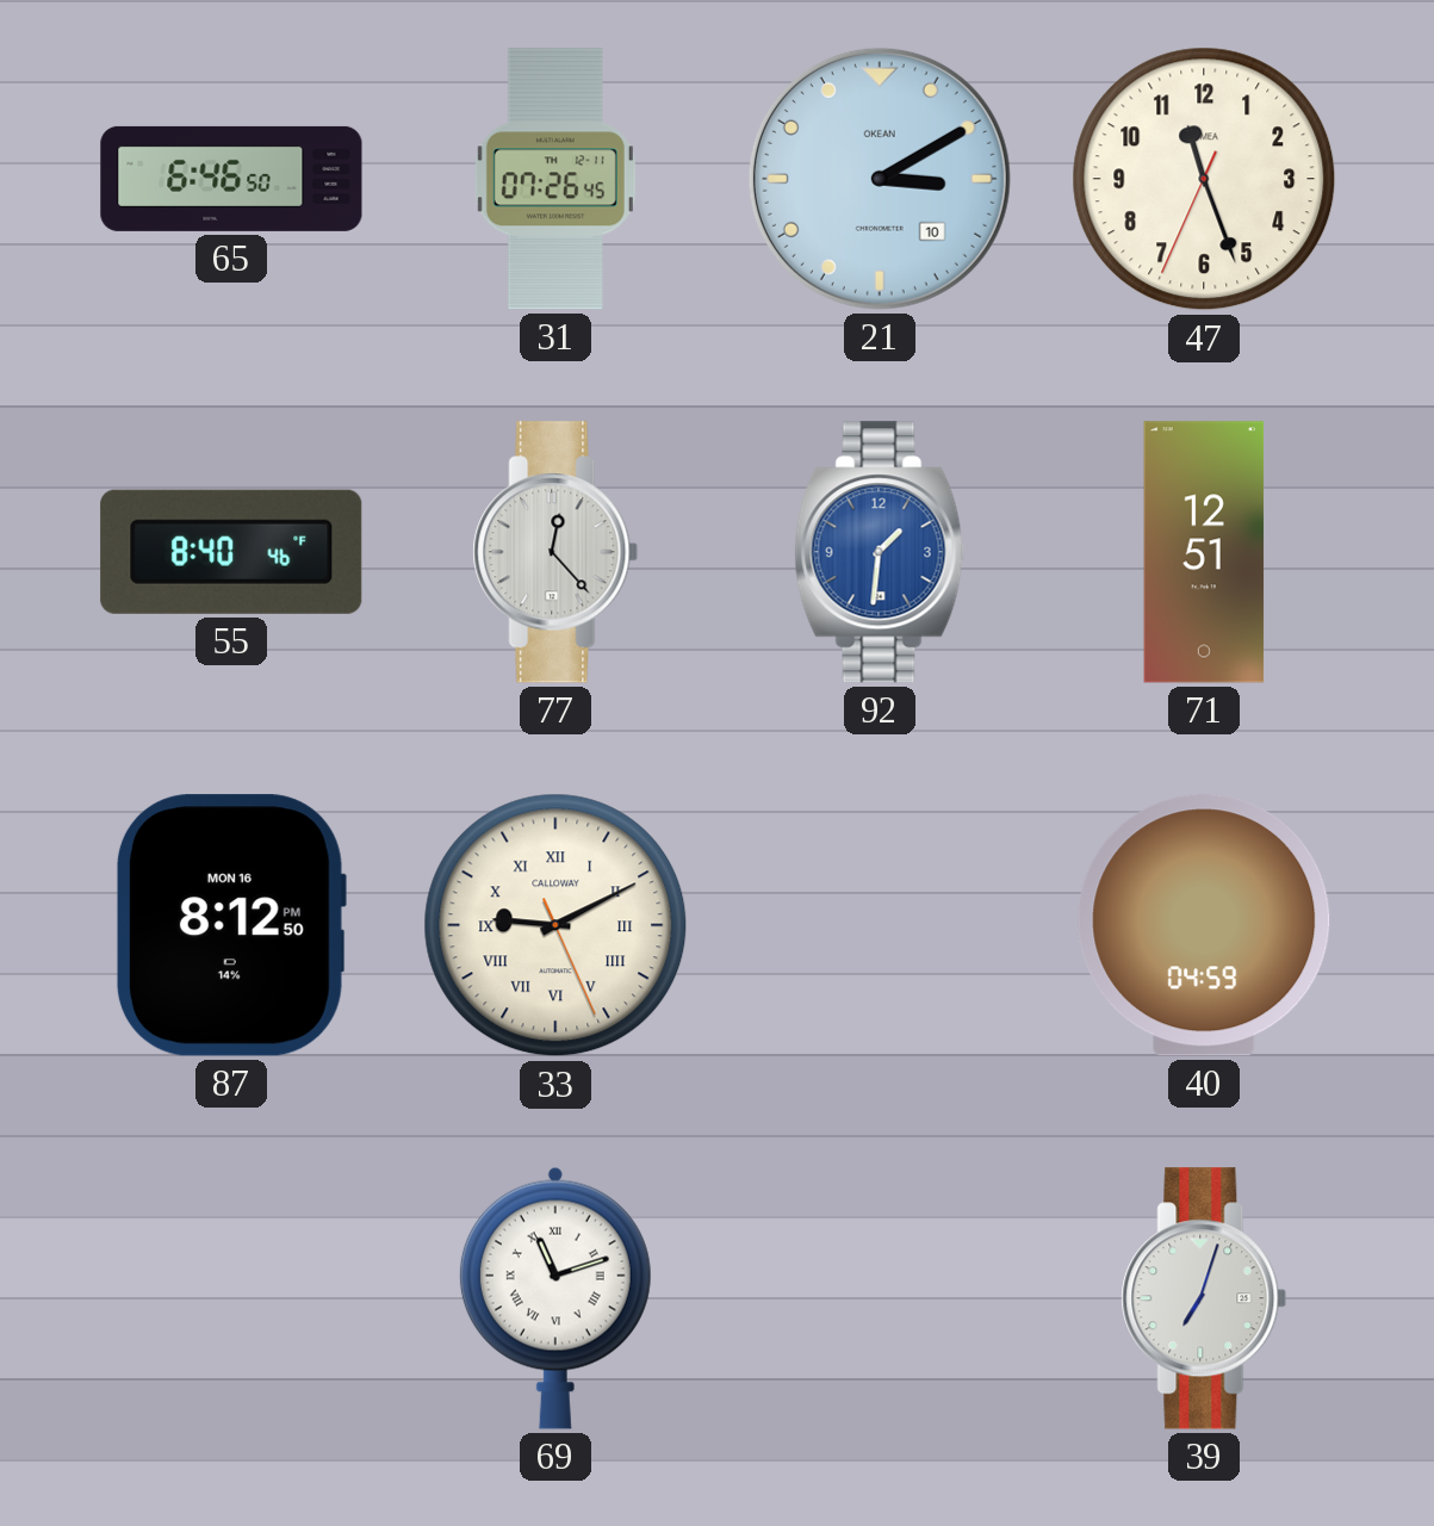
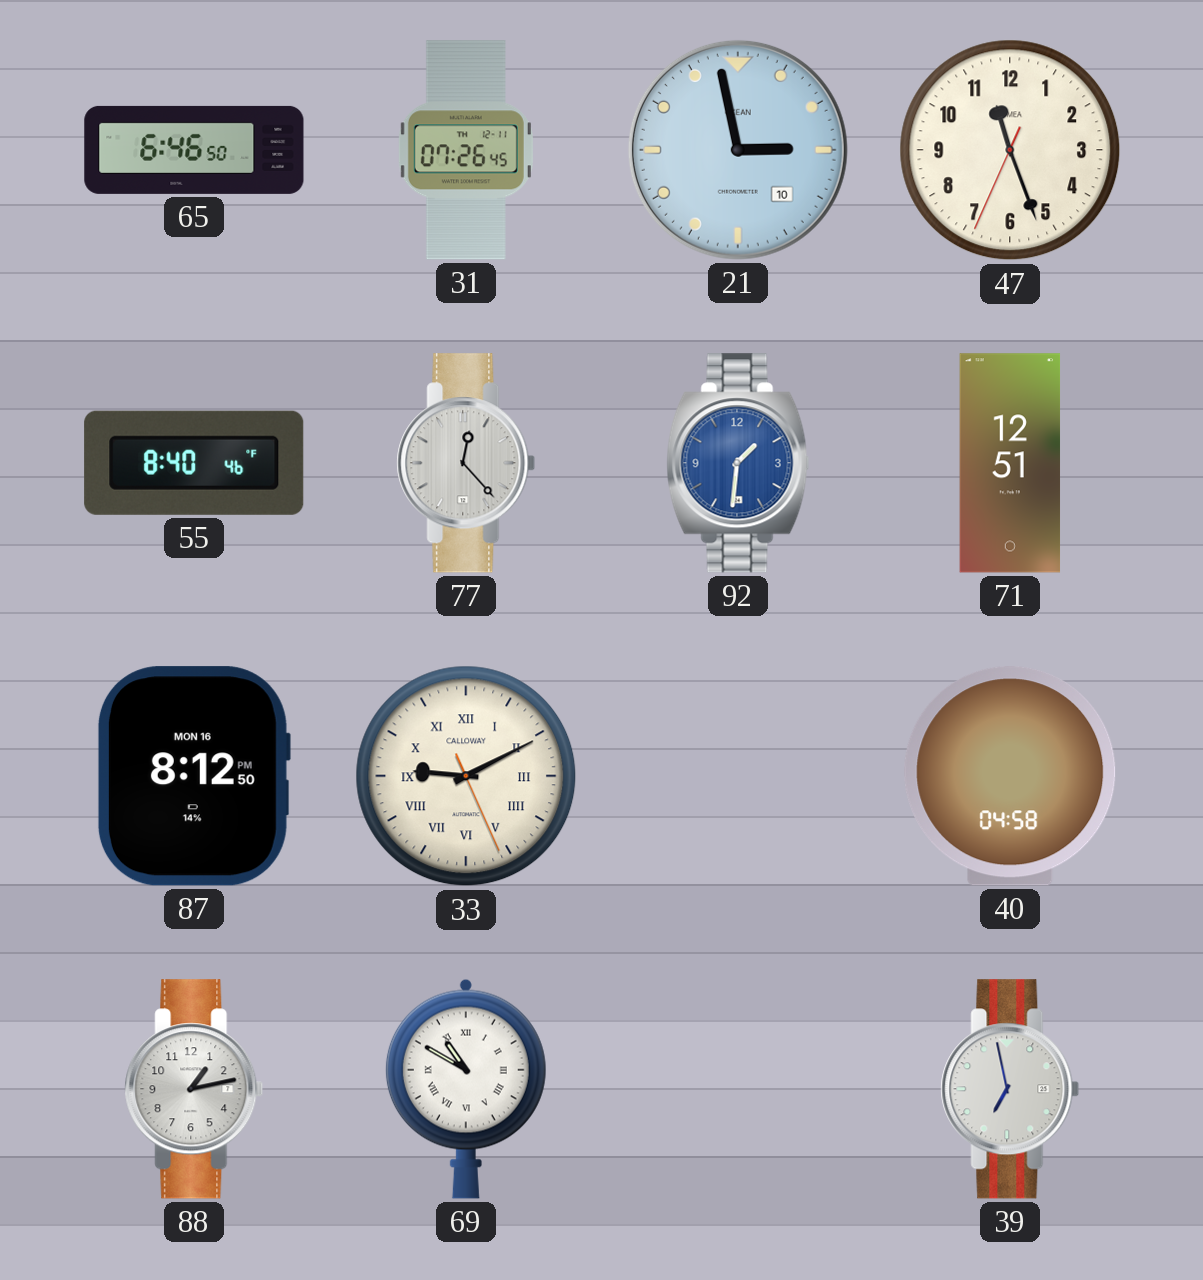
21: 3:10 -> 2:58
40: 04:59 -> 04:58
88: none -> 1:13
69: 11:12 -> 10:50
39: 7:03 -> 6:58
